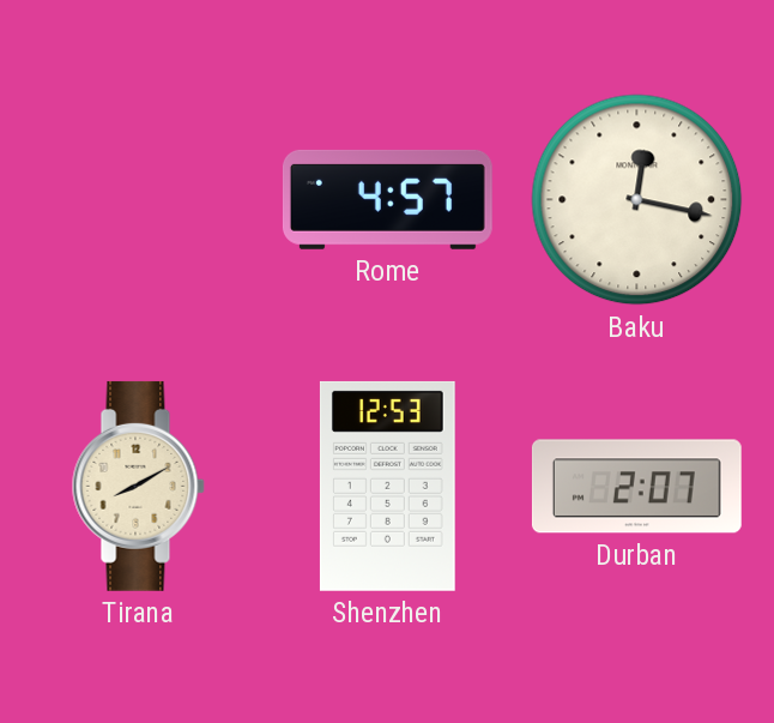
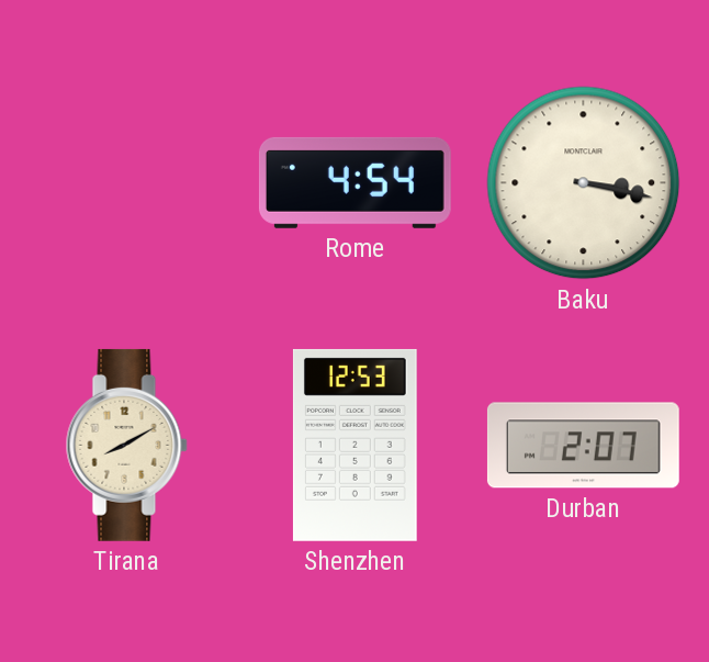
Rome: 4:57 -> 4:54
Baku: 12:17 -> 3:17
